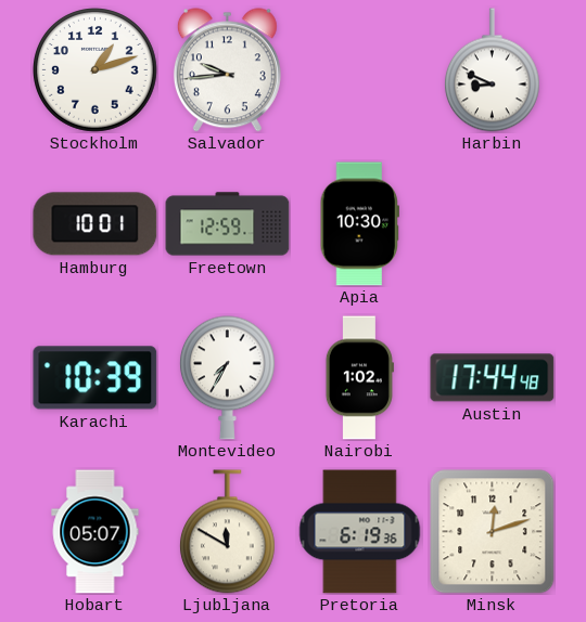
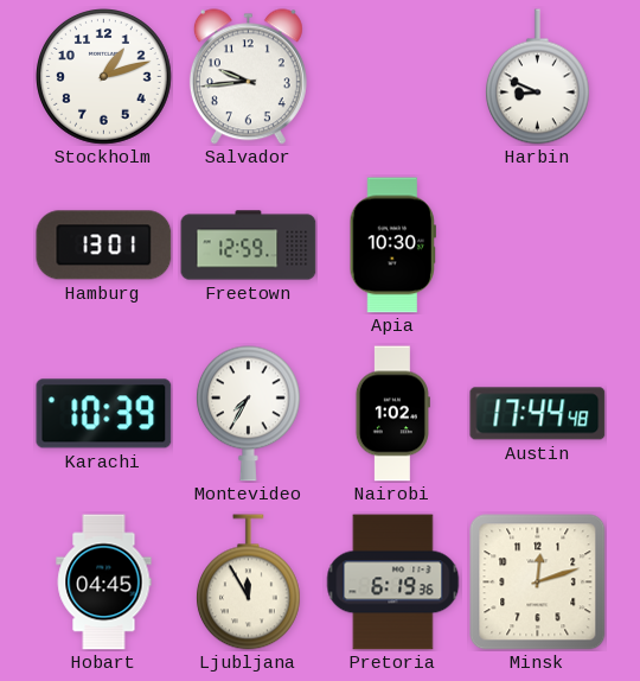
Hamburg: 10:01 -> 13:01
Hobart: 05:07 -> 04:45
Ljubljana: 11:50 -> 11:55
